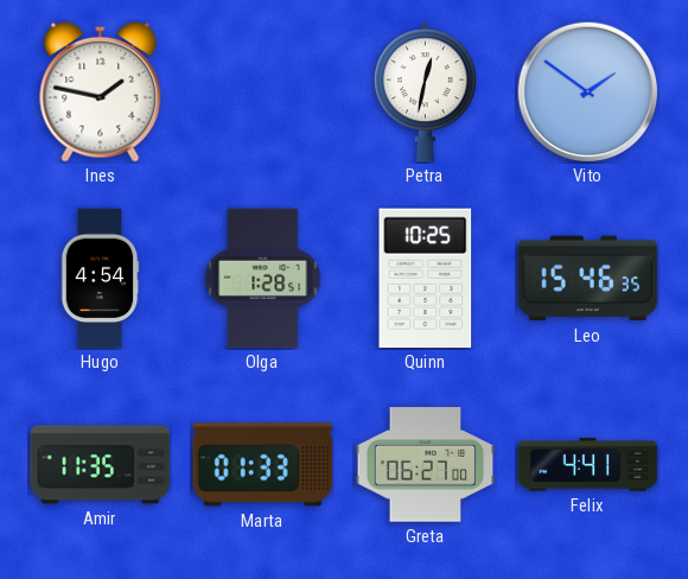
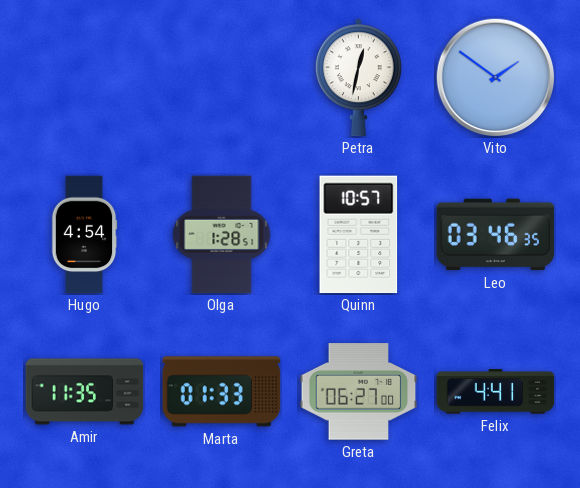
Ines: 1:47 -> none
Quinn: 10:25 -> 10:57
Leo: 15:46 -> 03:46
